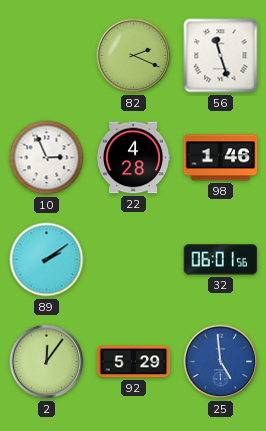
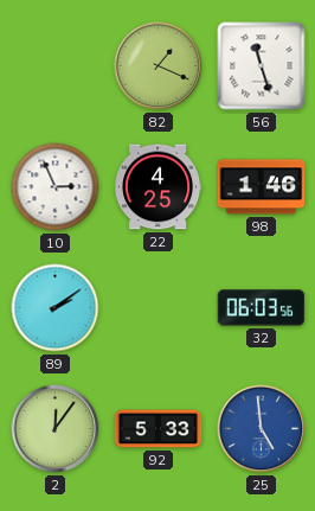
82: 2:19 -> 1:19
22: 4:28 -> 4:25
32: 06:01 -> 06:03
92: 5:29 -> 5:33
